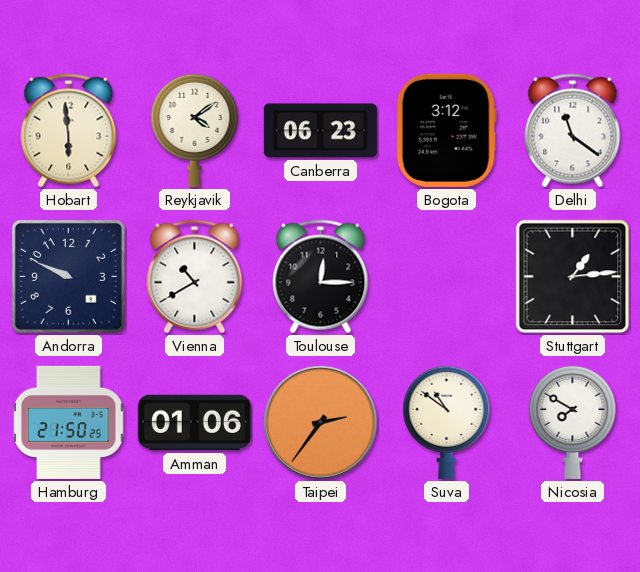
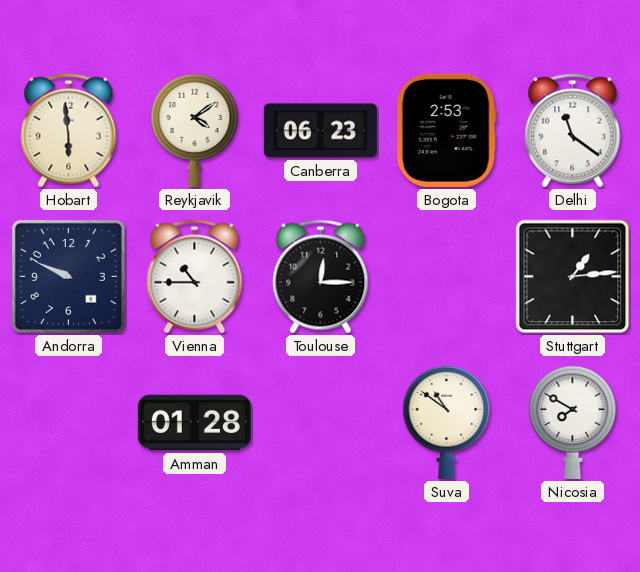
Bogota: 3:12 -> 2:53
Vienna: 10:40 -> 10:45
Hamburg: 21:50 -> none
Amman: 01:06 -> 01:28
Taipei: 2:36 -> none
